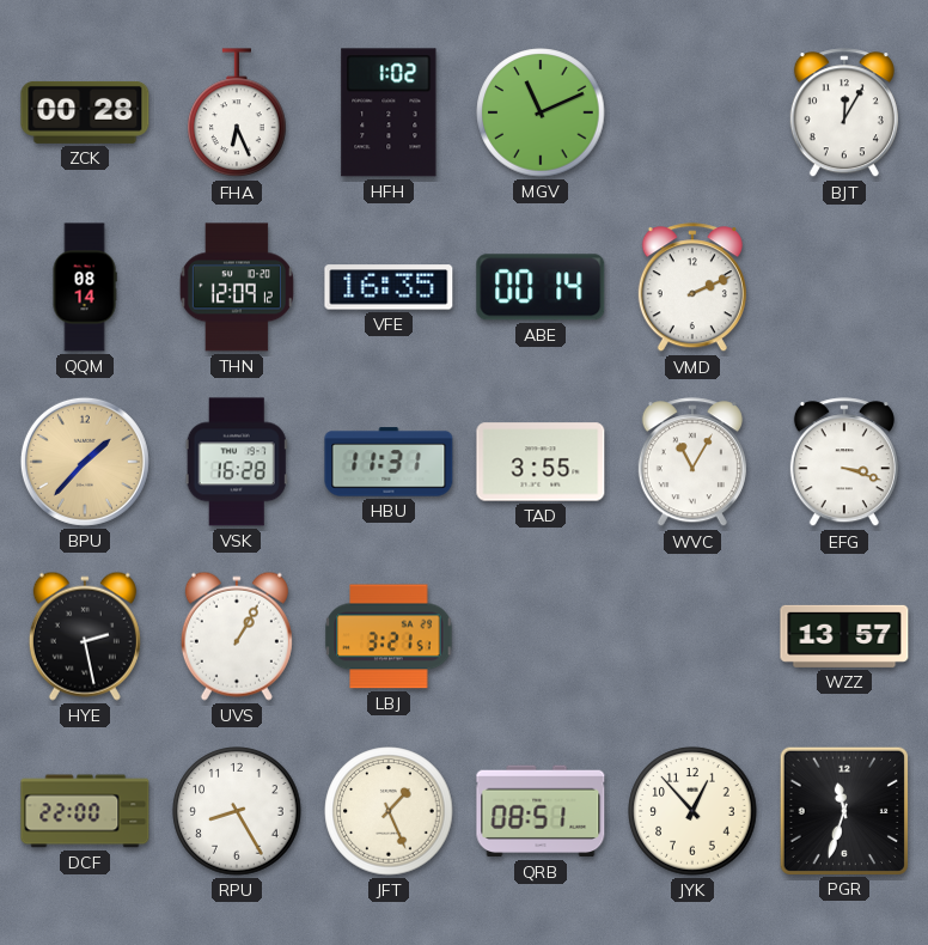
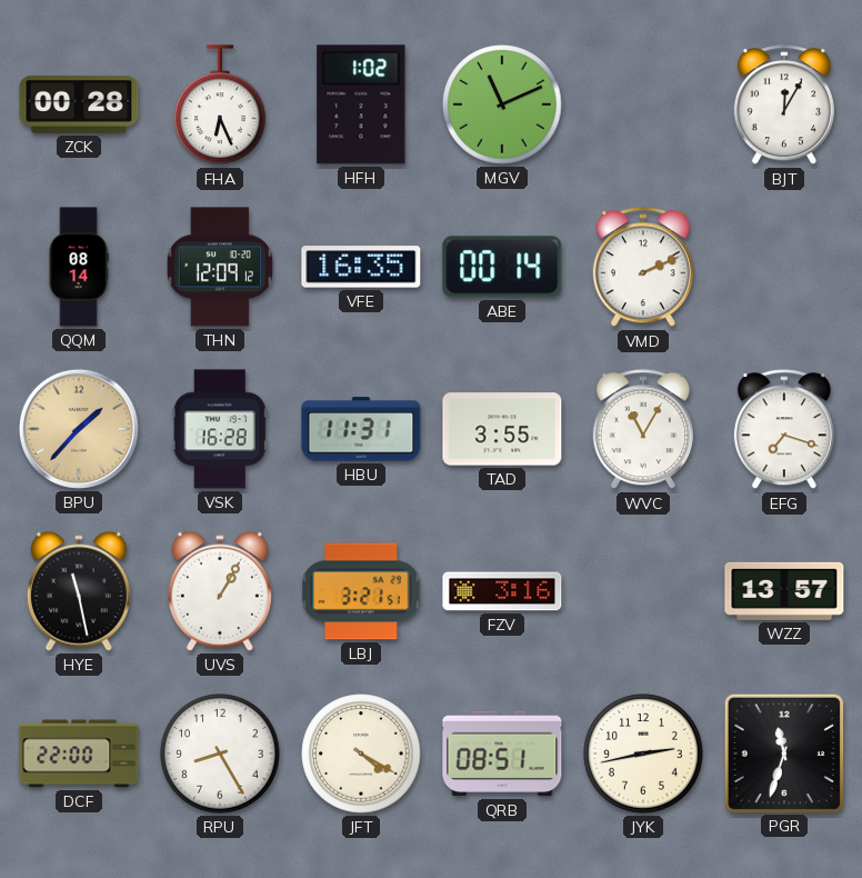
EFG: 3:18 -> 7:18
HYE: 2:28 -> 11:28
FZV: none -> 3:16
JFT: 1:26 -> 4:20
JYK: 12:53 -> 2:43
